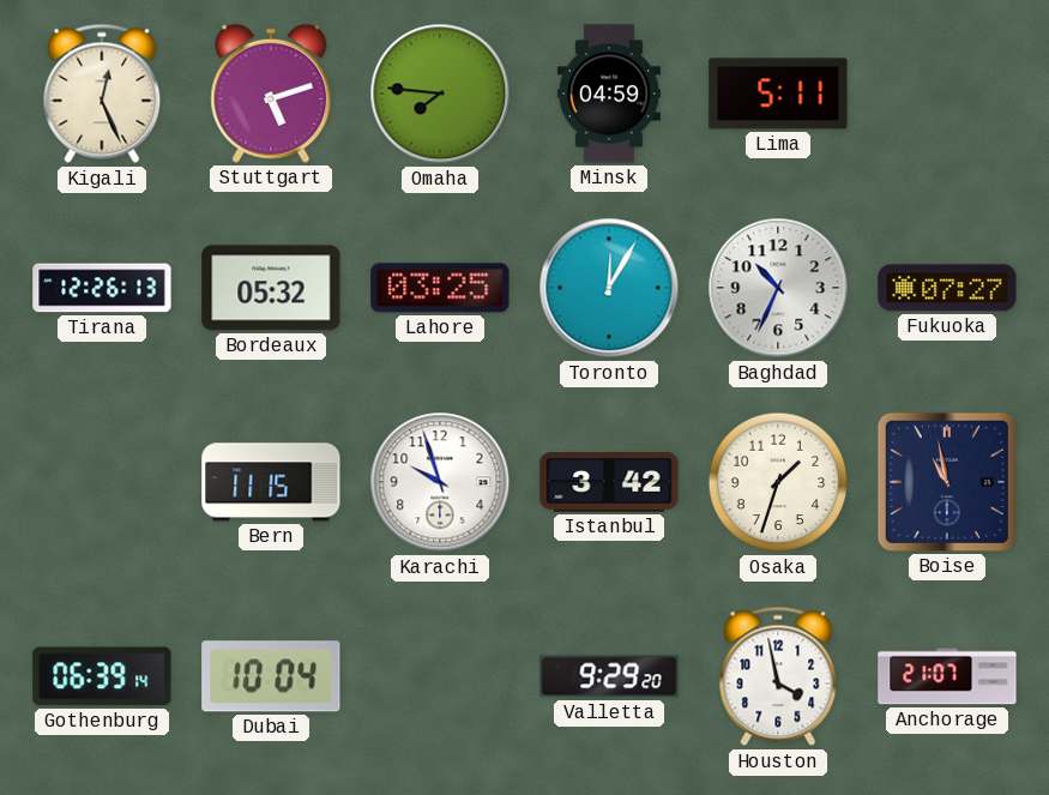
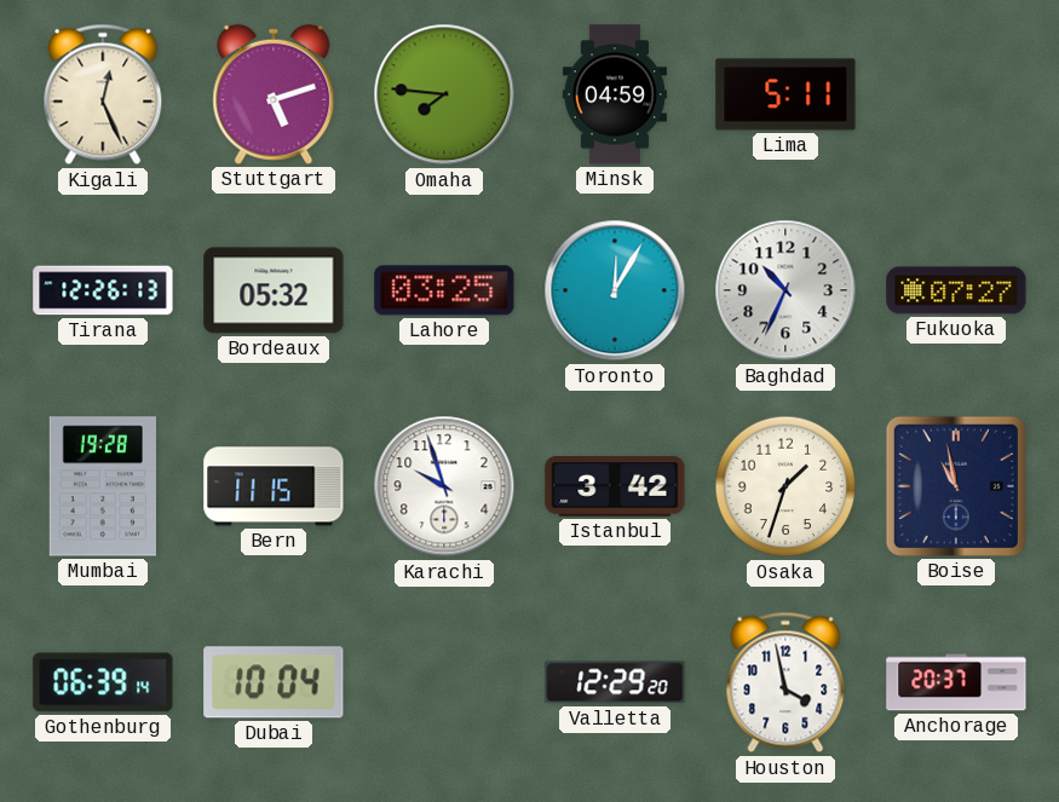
Mumbai: none -> 19:28
Valletta: 9:29 -> 12:29
Anchorage: 21:07 -> 20:37
